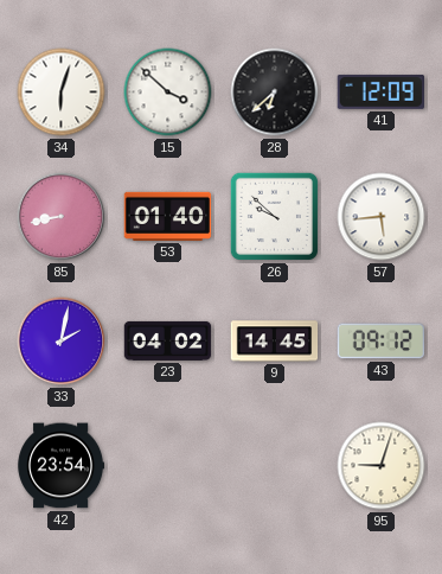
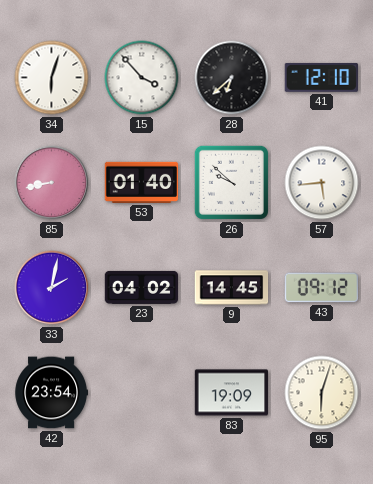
15: 3:52 -> 3:53
41: 12:09 -> 12:10
83: none -> 19:09
95: 9:03 -> 6:03
